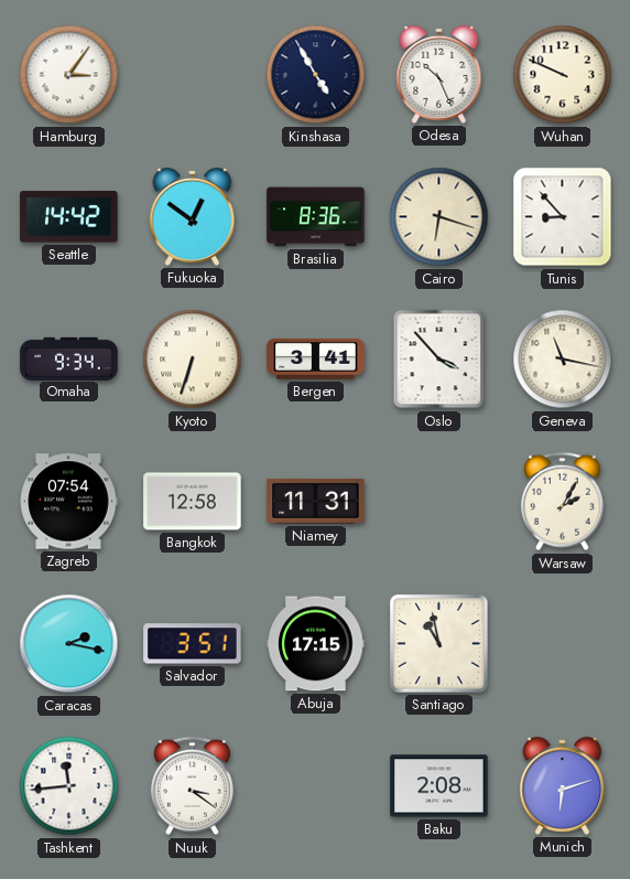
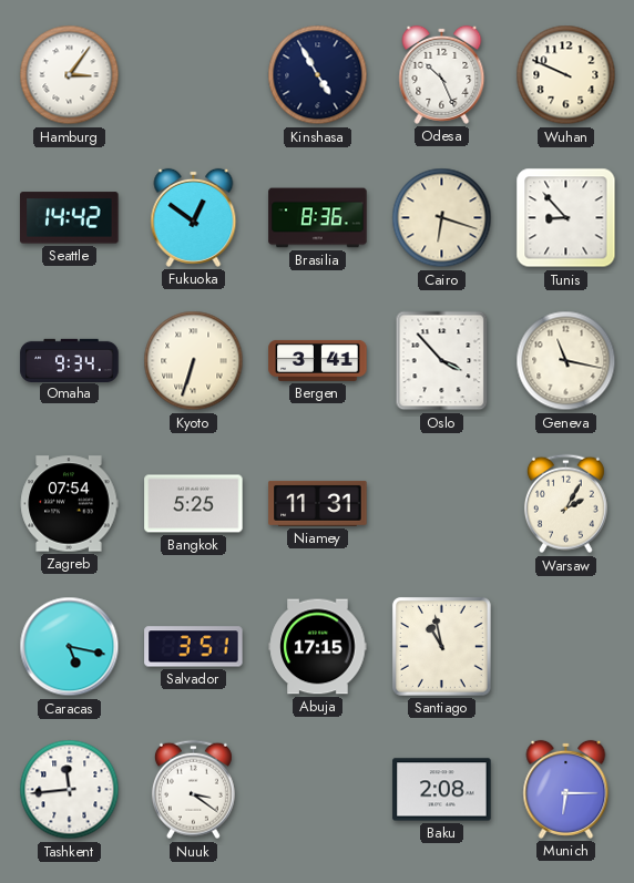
Bangkok: 12:58 -> 5:25
Caracas: 2:17 -> 5:17
Munich: 6:12 -> 6:15
